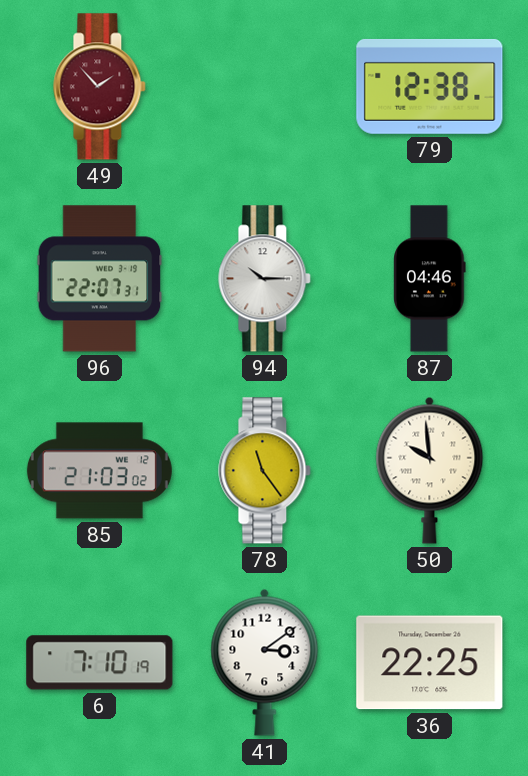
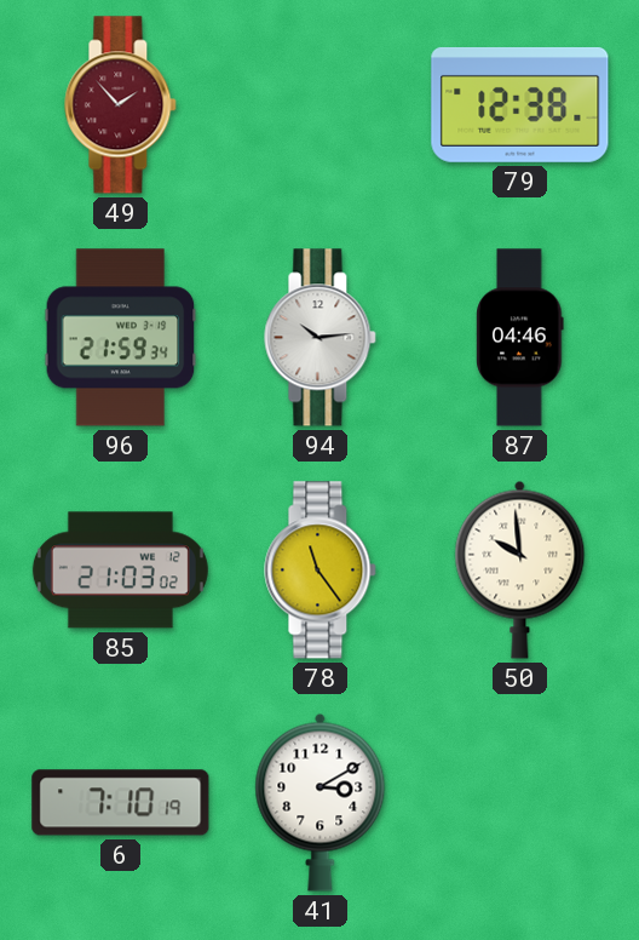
96: 22:07 -> 21:59
94: 10:15 -> 10:14
41: 3:09 -> 3:10
36: 22:25 -> none
